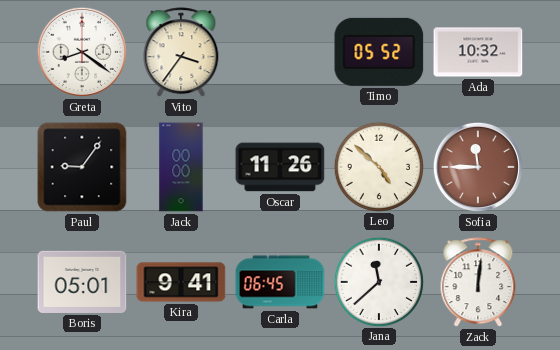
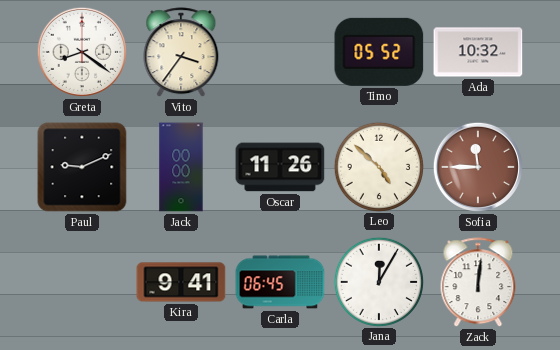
Paul: 9:06 -> 9:11
Boris: 05:01 -> none
Jana: 11:38 -> 12:05
